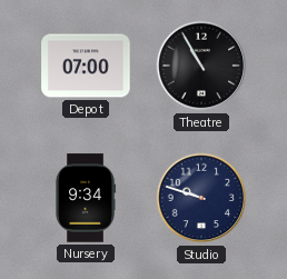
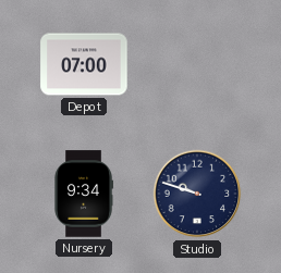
Theatre: 10:55 -> none
